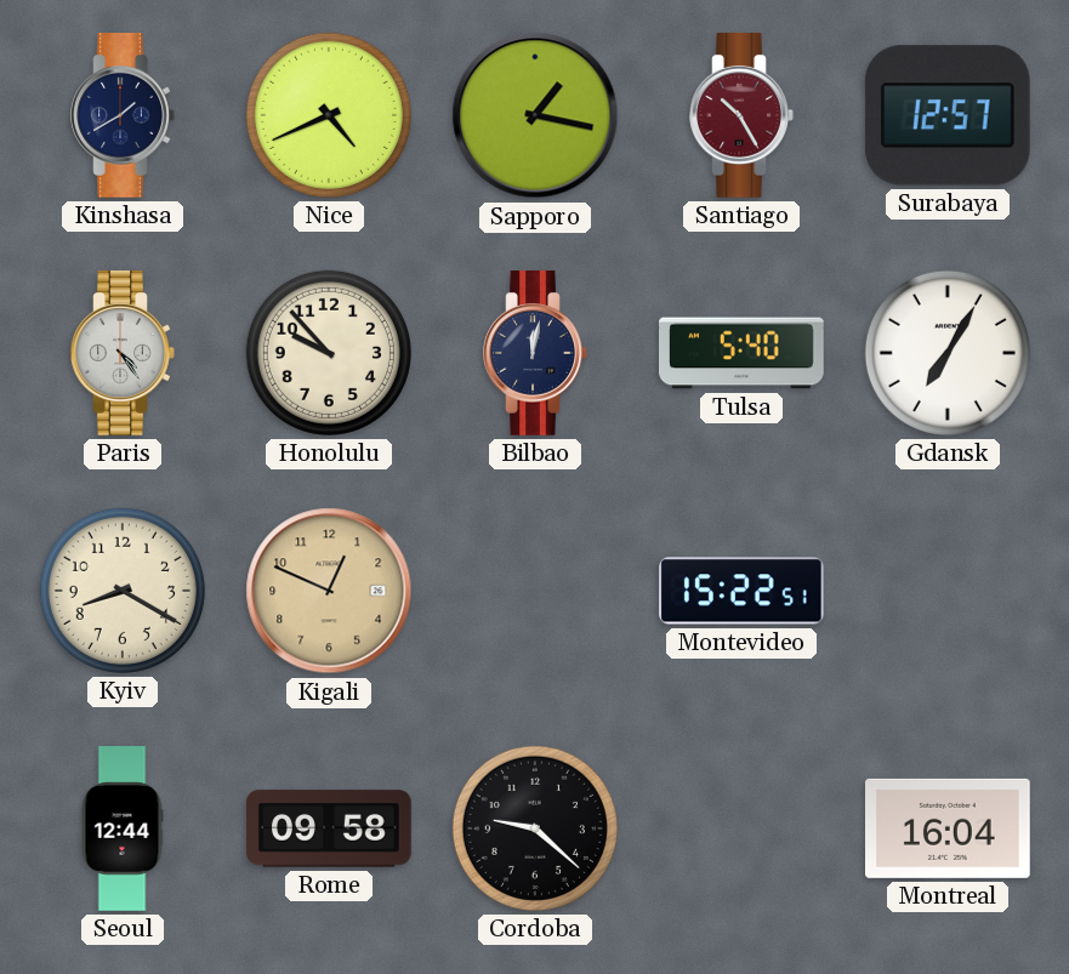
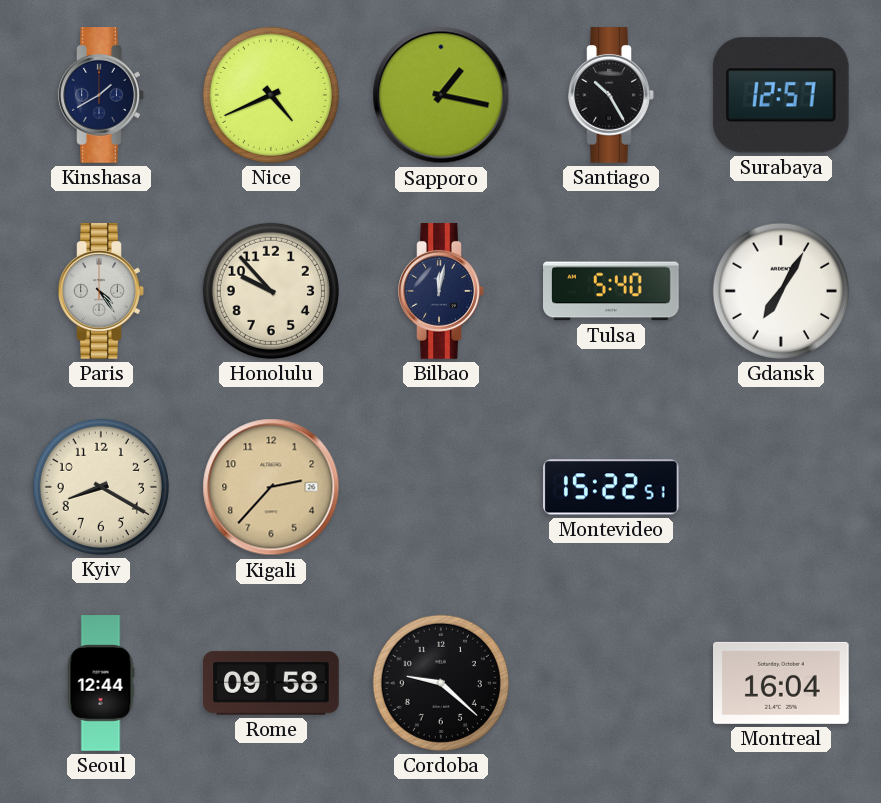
Santiago dial: burgundy -> black
Kigali: 12:49 -> 2:37
